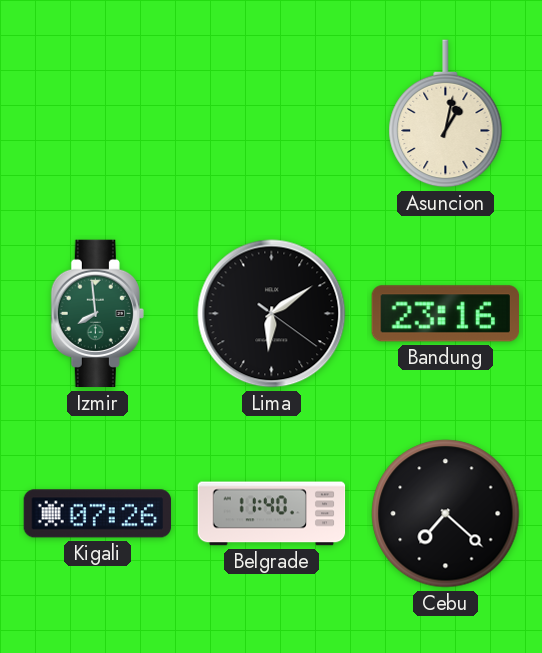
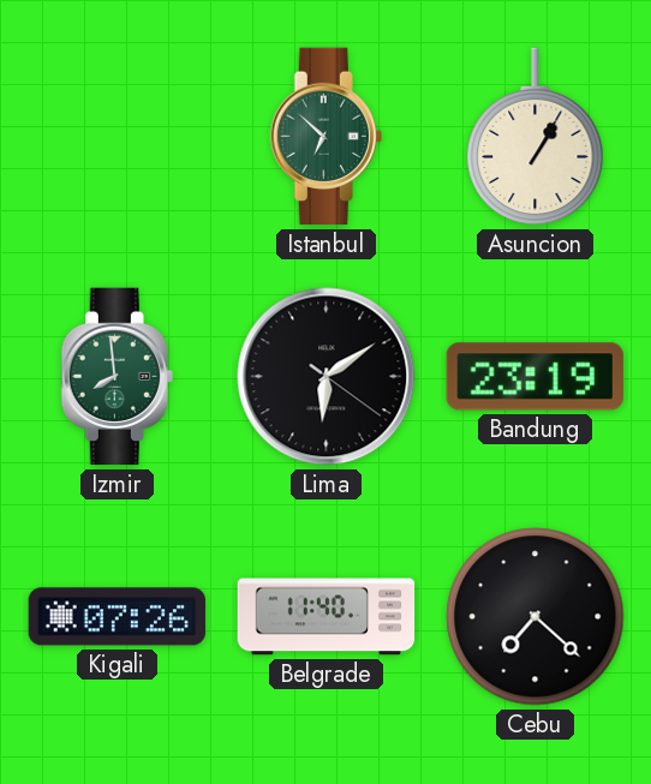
Istanbul: none -> 6:52
Asuncion: 1:02 -> 1:05
Bandung: 23:16 -> 23:19
